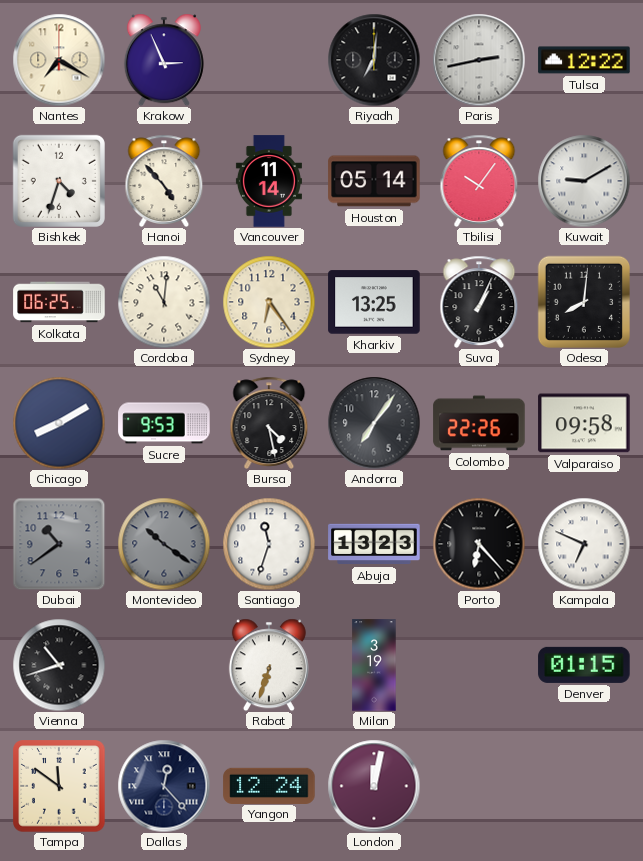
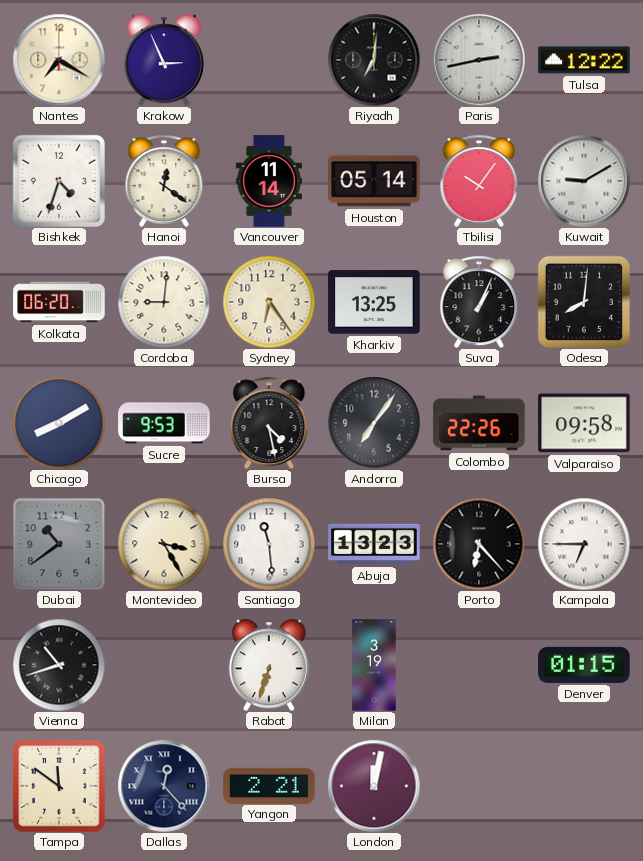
Hanoi: 4:53 -> 12:21
Kolkata: 06:25 -> 06:20
Cordoba: 11:01 -> 9:01
Montevideo: 10:21 -> 3:25
Montevideo dial: grey -> cream
Santiago: 11:33 -> 11:29
Kampala: 6:49 -> 6:45
Yangon: 12:24 -> 2:21
